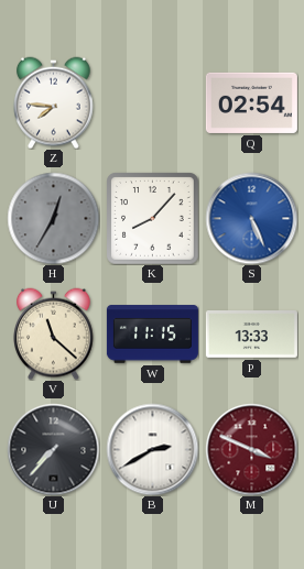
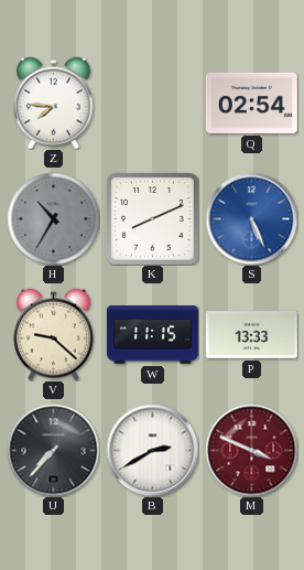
H: 12:35 -> 10:35
K: 8:07 -> 8:11
V: 11:22 -> 9:22
